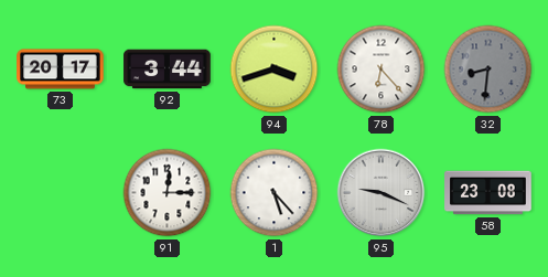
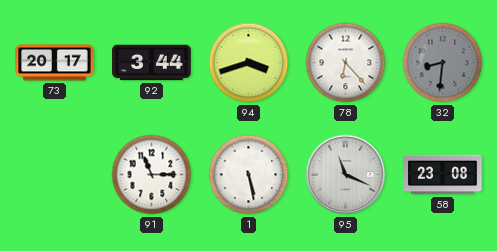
91: 12:15 -> 11:15
1: 5:23 -> 5:28
95: 9:19 -> 11:19
